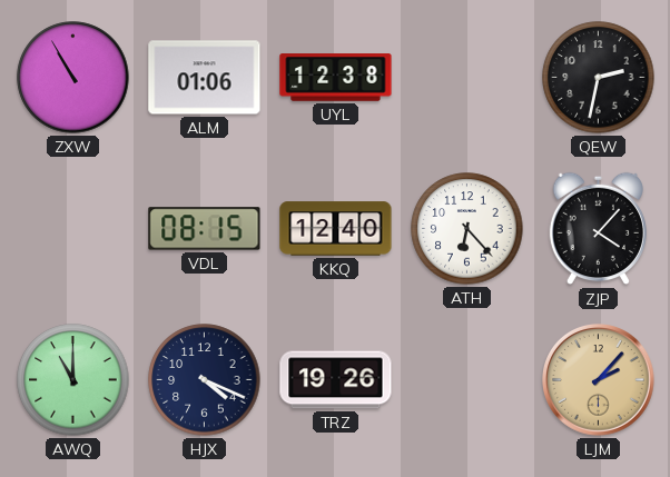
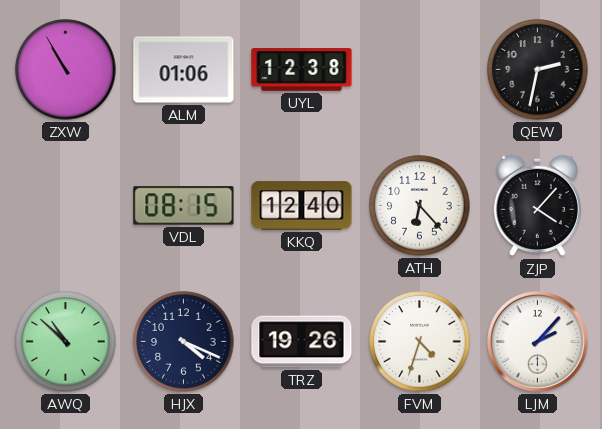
AWQ: 11:00 -> 10:52
FVM: none -> 4:33
LJM dial: champagne -> white
